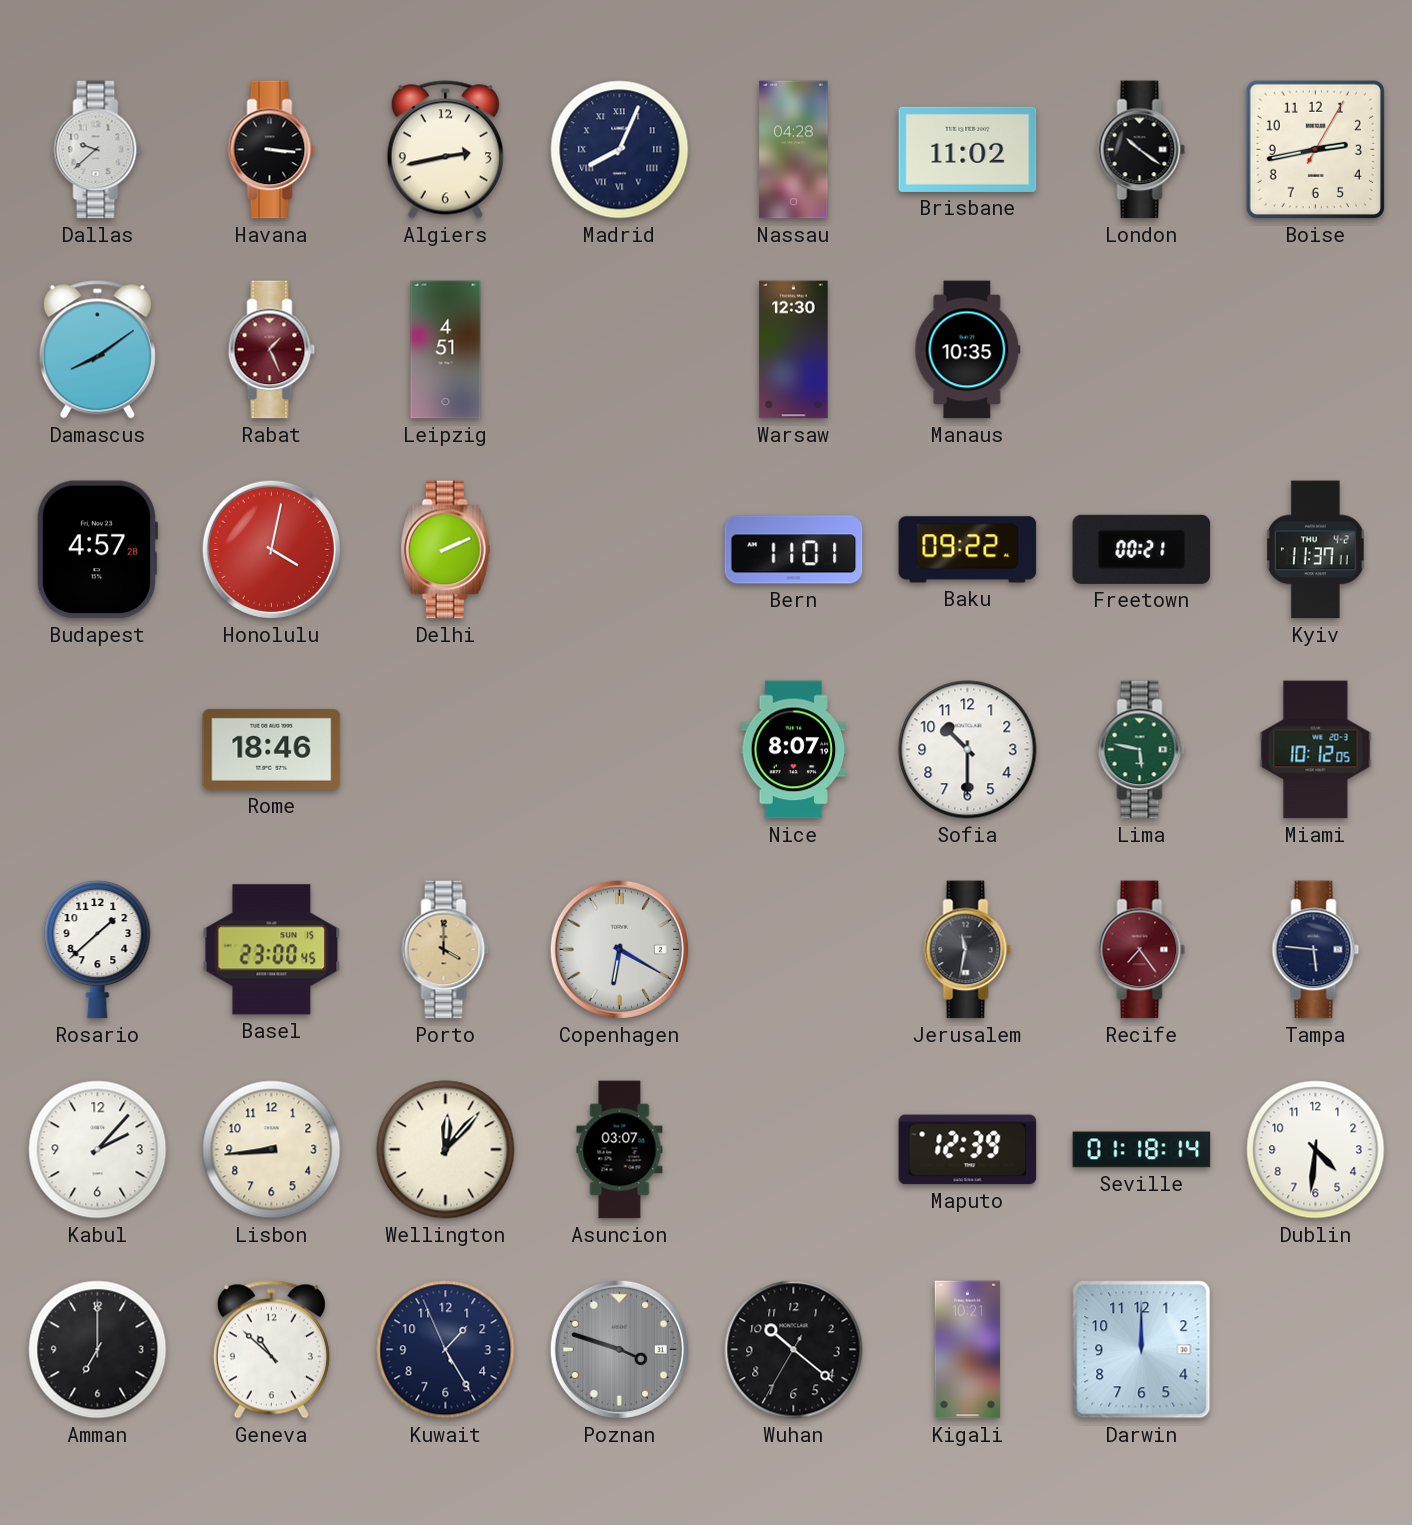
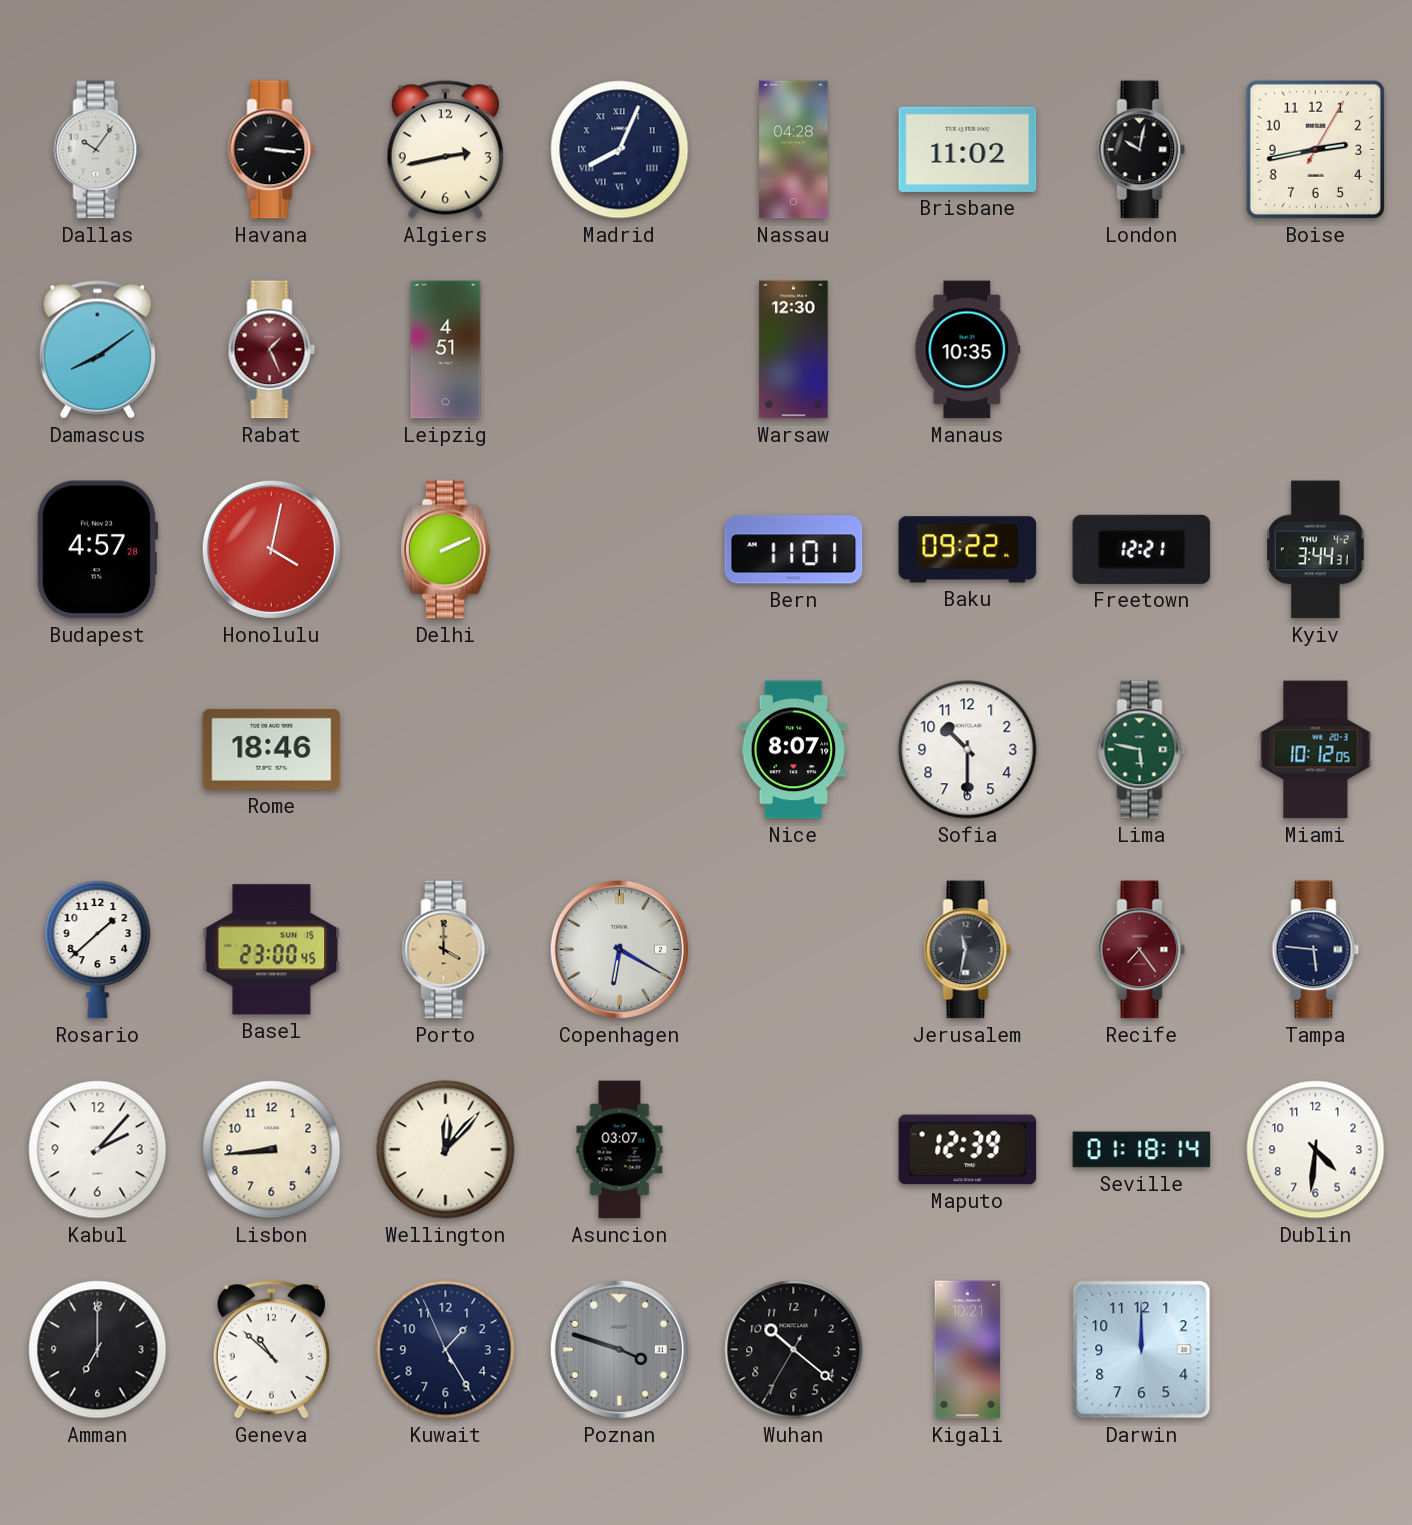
Dallas: 9:38 -> 10:06
London: 10:21 -> 10:02
Freetown: 00:21 -> 12:21
Kyiv: 11:37 -> 3:44
